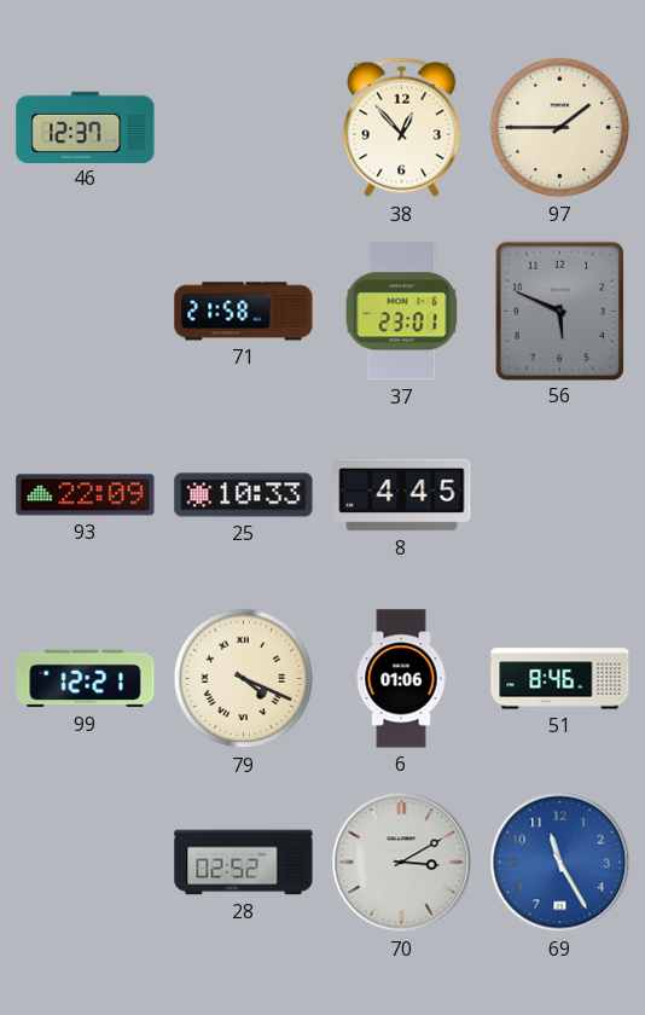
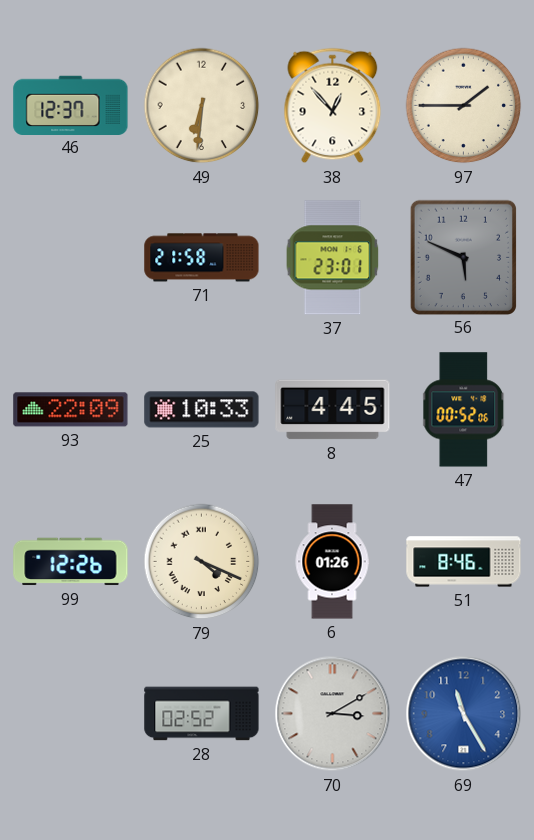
49: none -> 6:31
47: none -> 00:52
99: 12:21 -> 12:26
6: 01:06 -> 01:26
